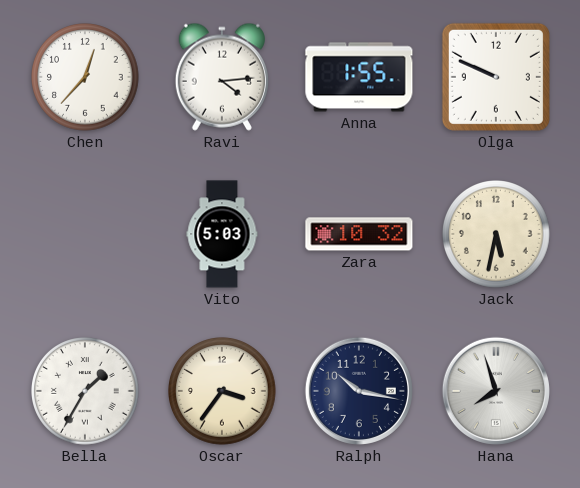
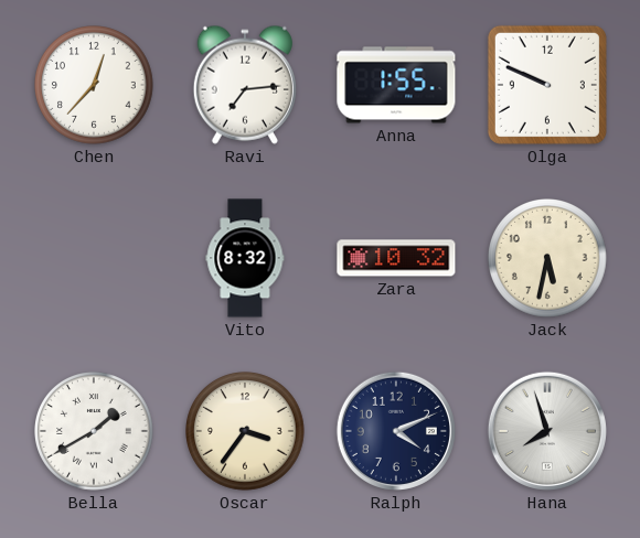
Ravi: 4:14 -> 7:14
Vito: 5:03 -> 8:32
Bella: 1:35 -> 1:40
Ralph: 10:17 -> 4:11
